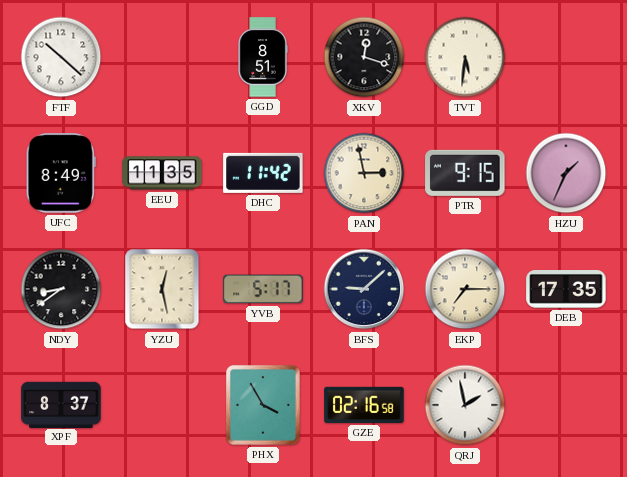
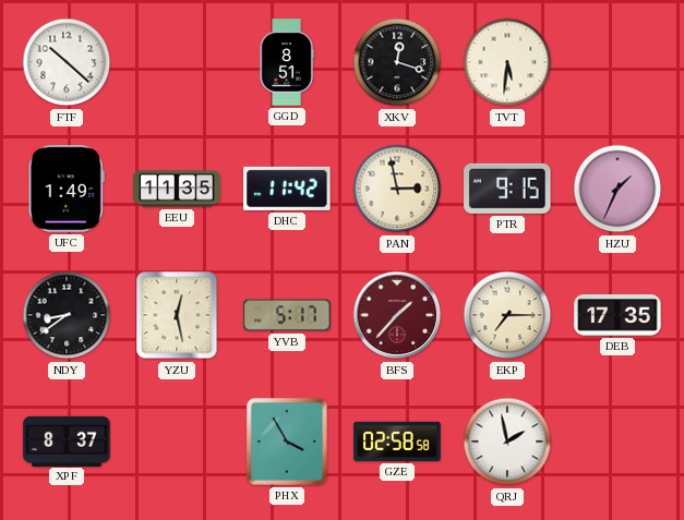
UFC: 8:49 -> 1:49
BFS: 9:08 -> 1:37
BFS dial: navy -> burgundy
GZE: 02:16 -> 02:58
